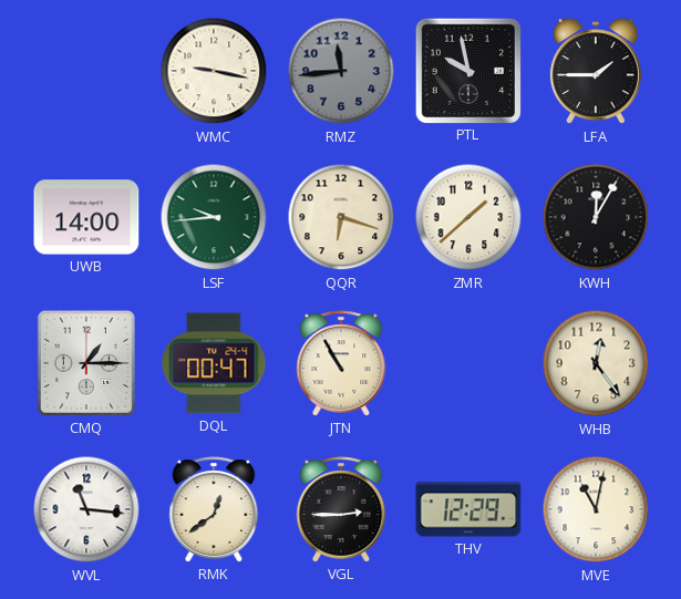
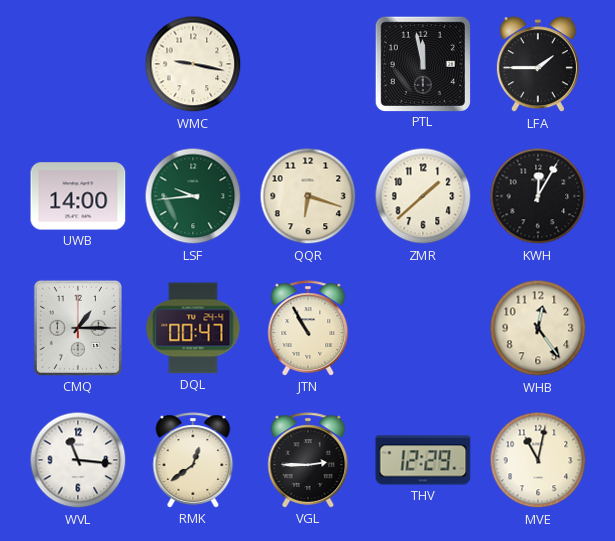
RMZ: 11:44 -> none
PTL: 9:58 -> 11:58
